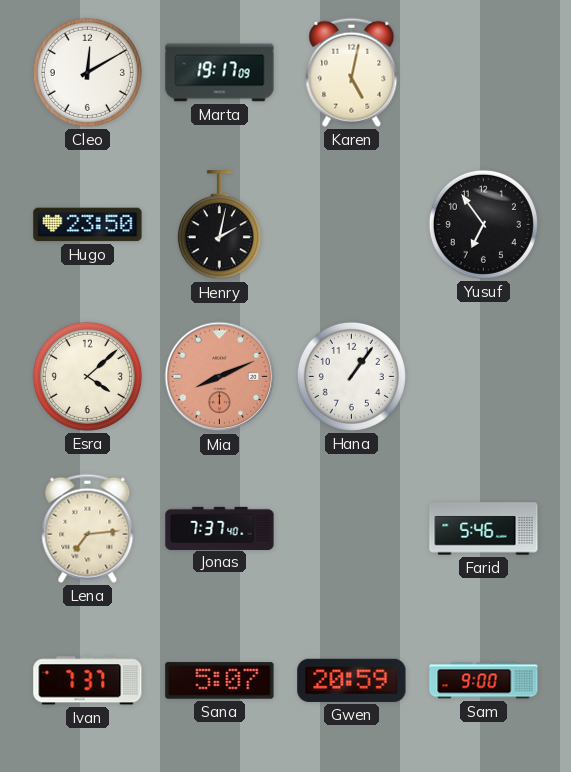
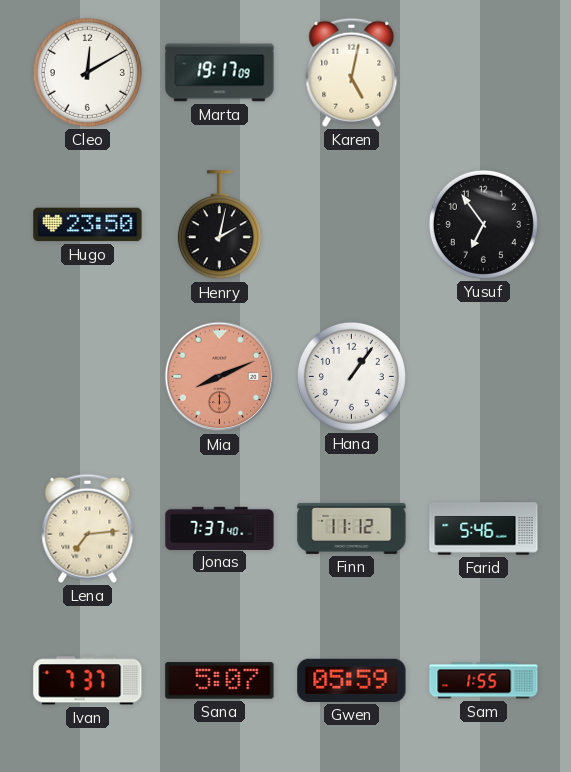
Esra: 4:08 -> none
Finn: none -> 11:12
Gwen: 20:59 -> 05:59
Sam: 9:00 -> 1:55
